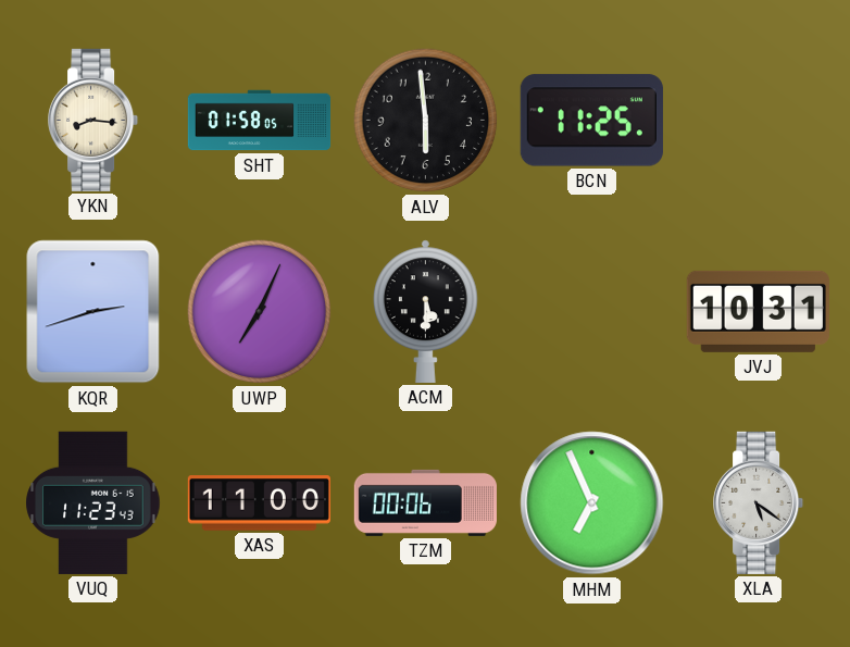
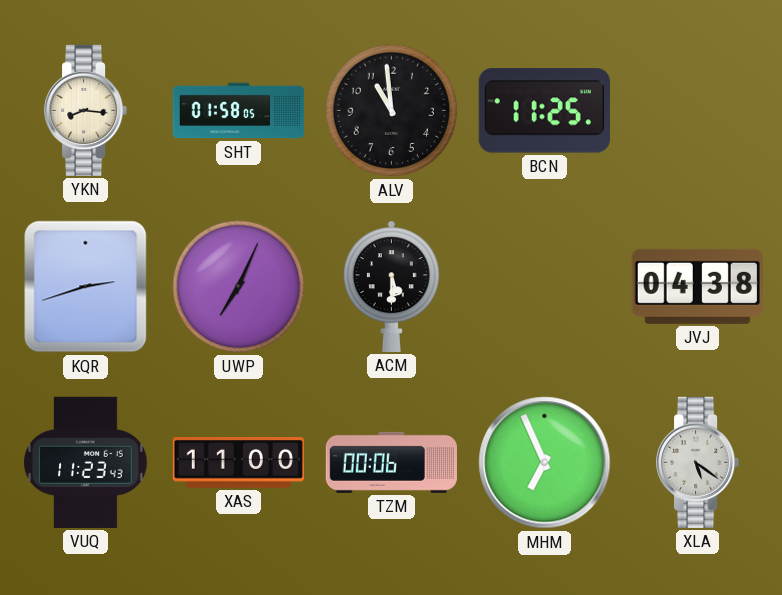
ALV: 5:59 -> 10:59
JVJ: 10:31 -> 04:38
